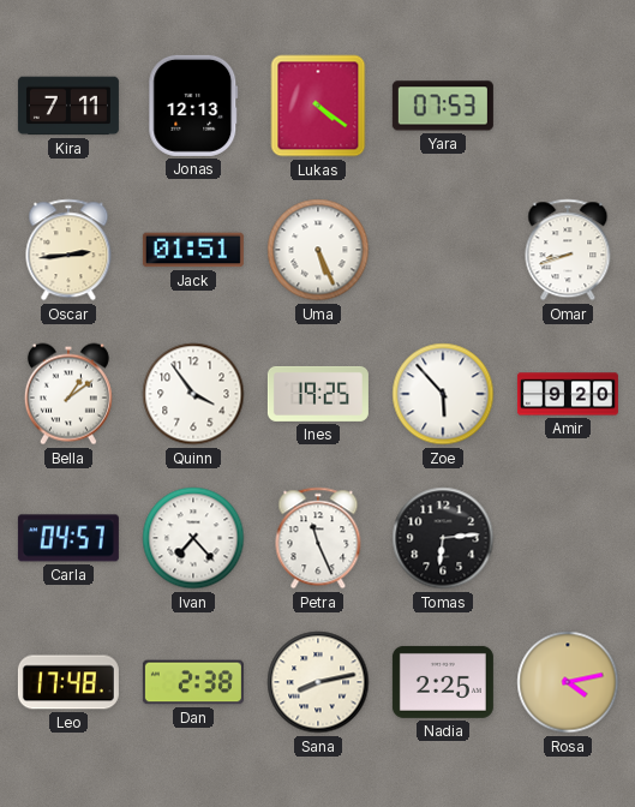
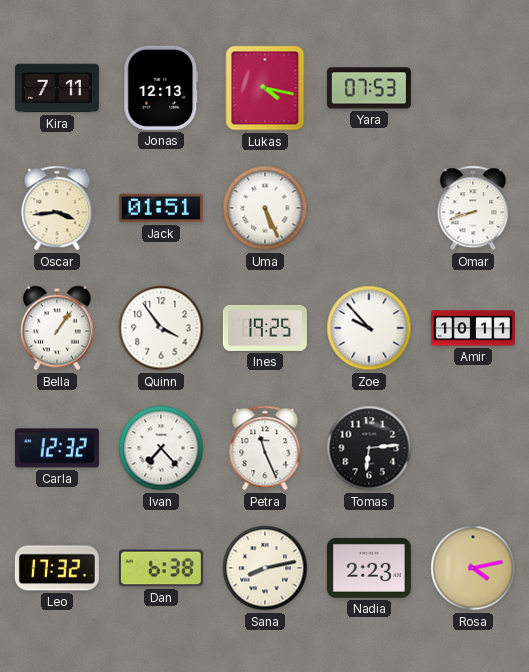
Lukas: 4:21 -> 4:17
Oscar: 2:44 -> 3:44
Bella: 1:09 -> 1:06
Zoe: 5:53 -> 9:53
Amir: 9:20 -> 10:11
Carla: 04:57 -> 12:32
Leo: 17:48 -> 17:32
Dan: 2:38 -> 6:38
Nadia: 2:25 -> 2:23
